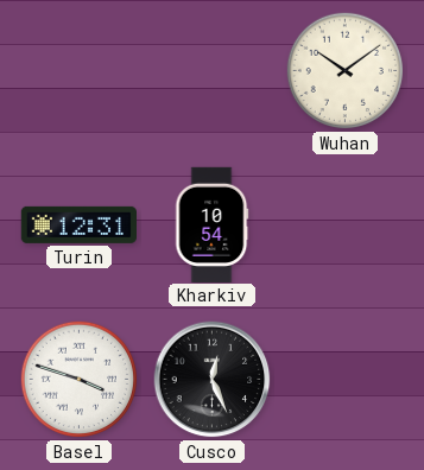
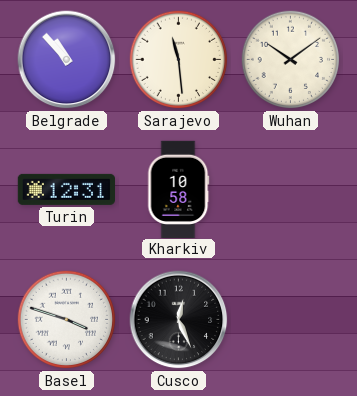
Belgrade: none -> 10:53
Sarajevo: none -> 11:29
Kharkiv: 10:54 -> 10:58
